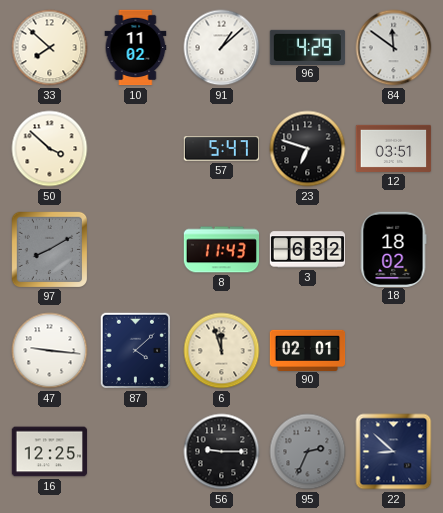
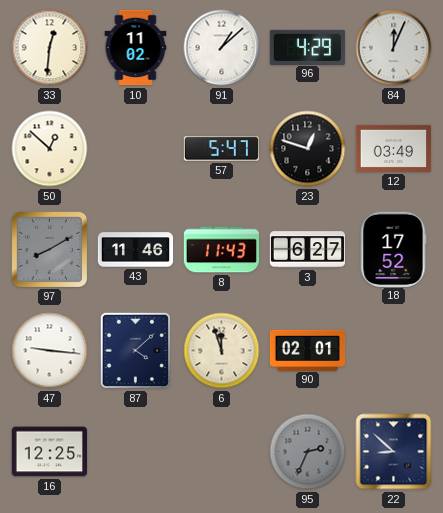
33: 7:52 -> 12:31
84: 11:51 -> 12:04
50: 3:52 -> 12:52
23: 6:48 -> 12:48
12: 03:51 -> 03:49
43: none -> 11:46
3: 6:32 -> 6:27
18: 18:02 -> 17:52
56: 9:15 -> none
